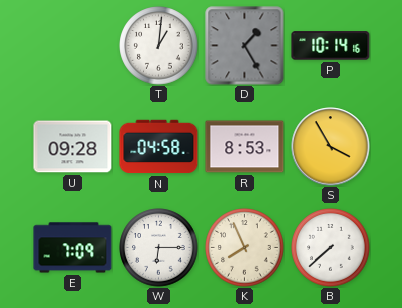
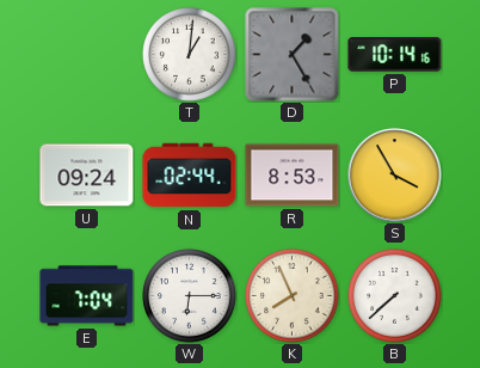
U: 09:28 -> 09:24
N: 04:58 -> 02:44
E: 7:09 -> 7:04
